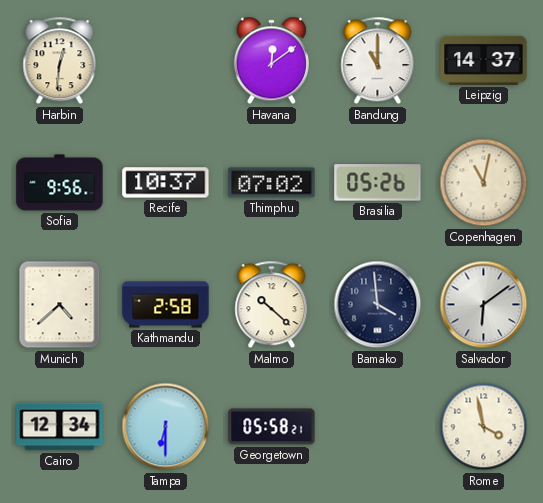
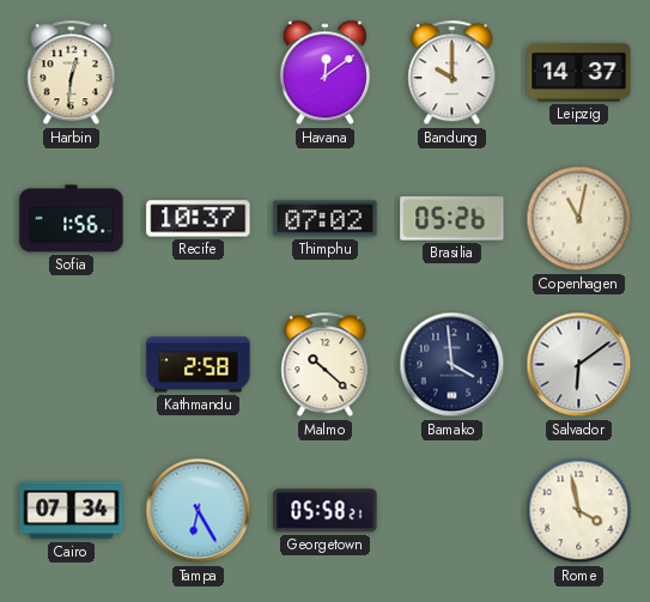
Bandung: 11:00 -> 10:00
Sofia: 9:56 -> 1:56
Munich: 4:38 -> none
Cairo: 12:34 -> 07:34
Tampa: 6:30 -> 6:25
